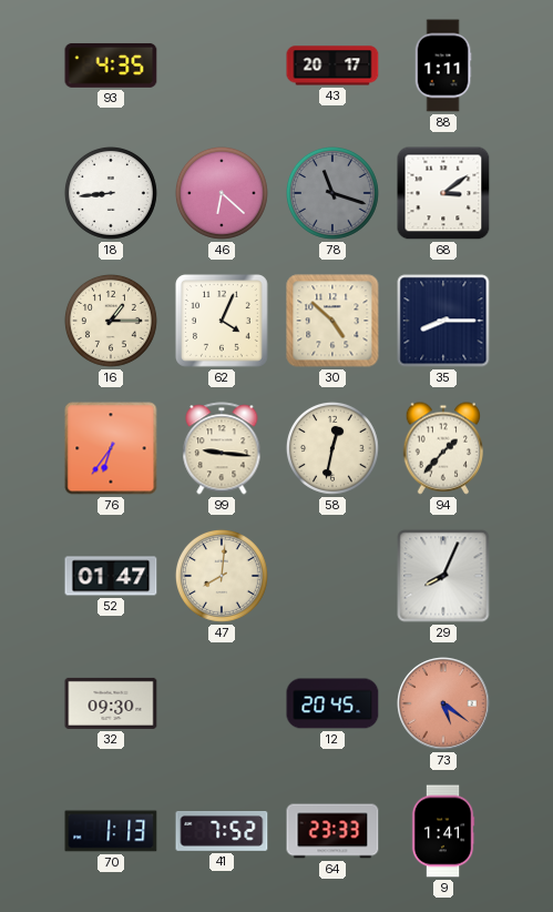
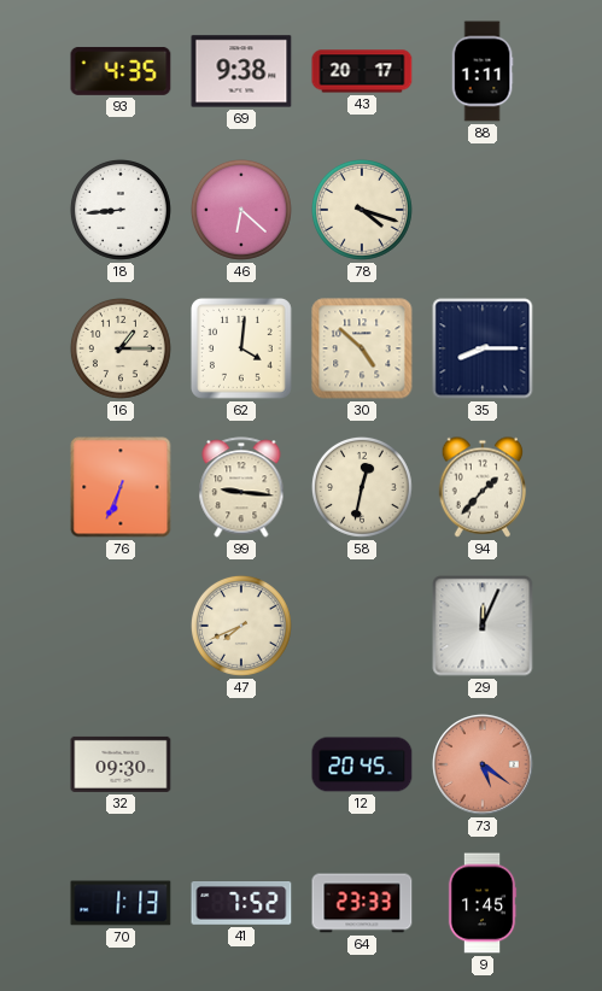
69: none -> 9:38
78: 11:18 -> 4:18
78 dial: grey -> cream
68: 3:09 -> none
62: 4:04 -> 4:01
76: 6:36 -> 6:34
52: 01:47 -> none
47: 8:01 -> 7:41
29: 8:04 -> 12:04
9: 1:41 -> 1:45
